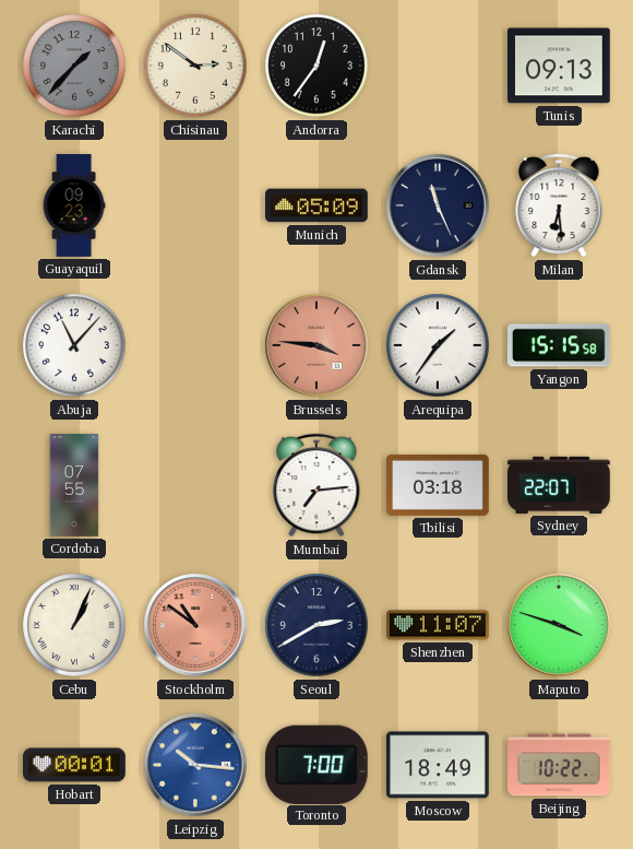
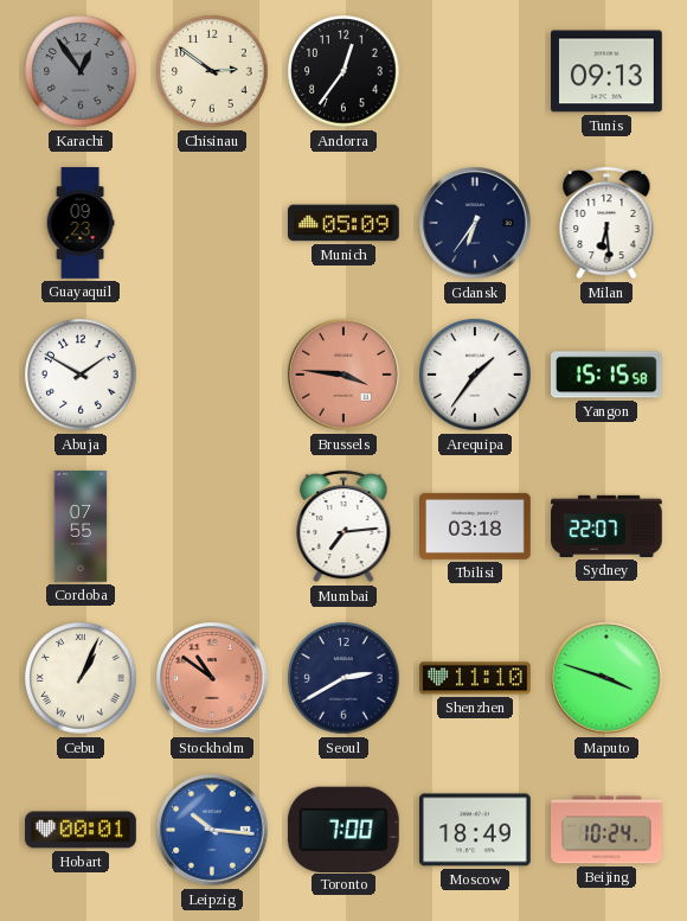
Karachi: 1:37 -> 12:54
Gdansk: 11:26 -> 6:36
Abuja: 11:07 -> 1:50
Shenzhen: 11:07 -> 11:10
Beijing: 10:22 -> 10:24
